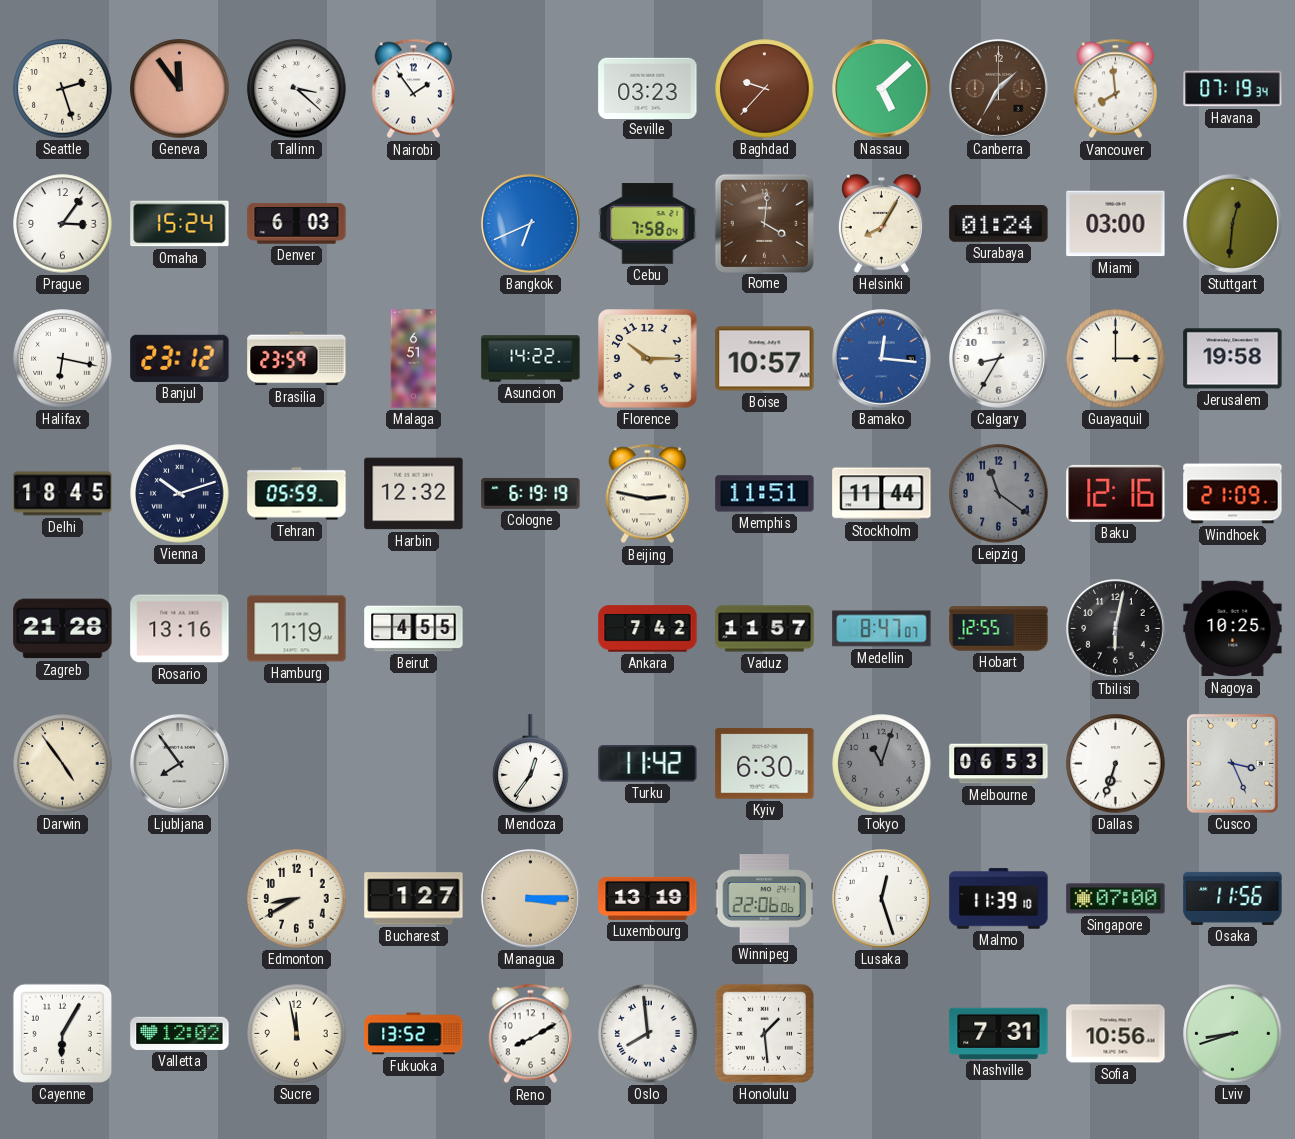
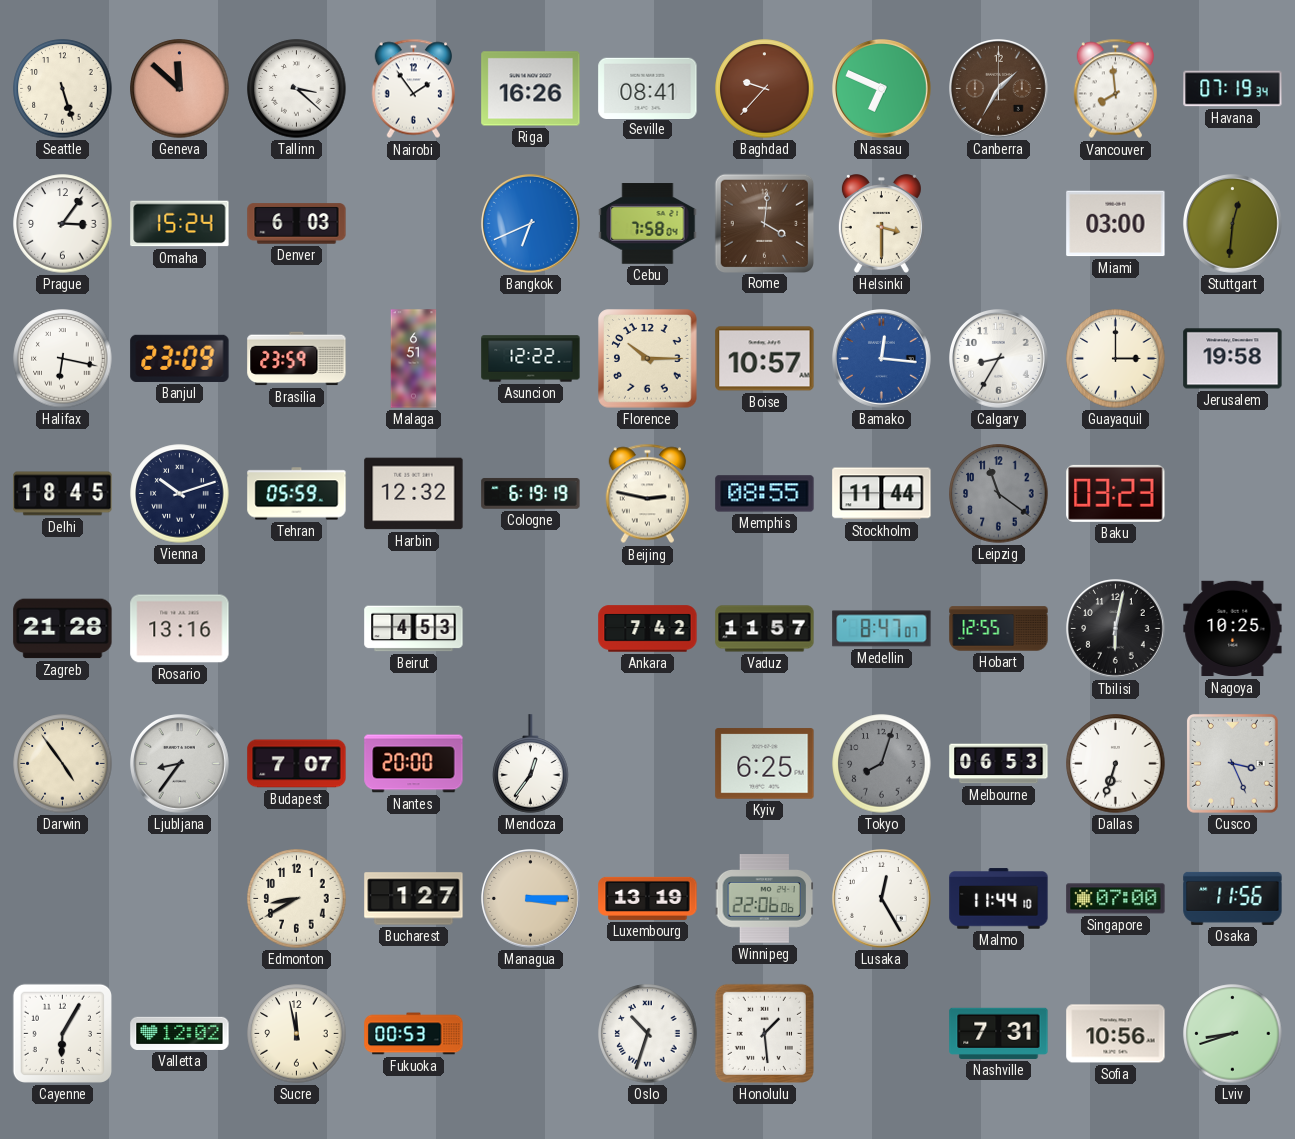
Seattle: 2:27 -> 5:27
Geneva: 11:54 -> 11:52
Riga: none -> 16:26
Seville: 03:23 -> 08:41
Nassau: 5:08 -> 6:49
Helsinki: 8:05 -> 3:30
Surabaya: 01:24 -> none
Banjul: 23:12 -> 23:09
Asuncion: 14:22 -> 12:22
Memphis: 11:51 -> 08:55
Baku: 12:16 -> 03:23
Windhoek: 21:09 -> none
Hamburg: 11:19 -> none
Beirut: 4:55 -> 4:53
Ljubljana: 7:54 -> 8:36
Budapest: none -> 7:07
Nantes: none -> 20:00
Turku: 11:42 -> none
Kyiv: 6:30 -> 6:25
Tokyo: 11:03 -> 8:03
Lusaka: 12:27 -> 12:25
Malmo: 11:39 -> 11:44
Fukuoka: 13:52 -> 00:53
Reno: 8:10 -> none
Oslo: 7:59 -> 10:33
